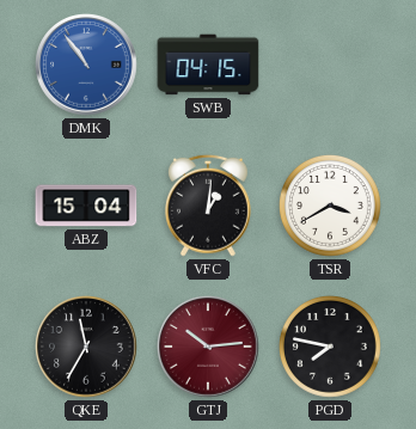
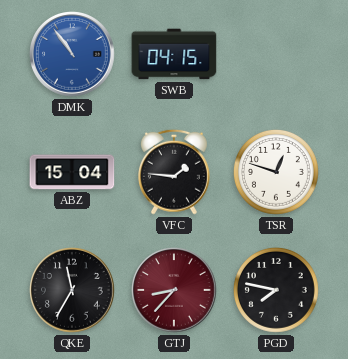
VFC: 1:01 -> 1:46
TSR: 3:40 -> 12:48
GTJ: 10:14 -> 8:37
